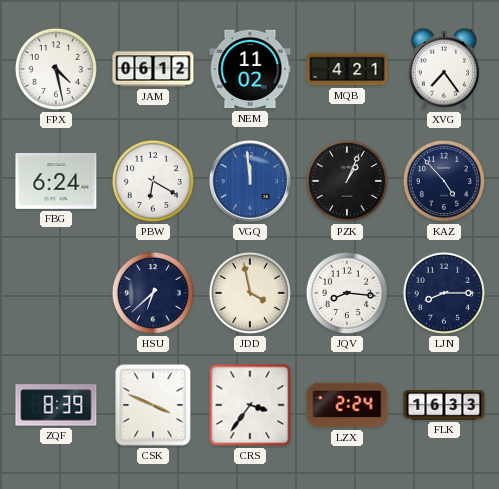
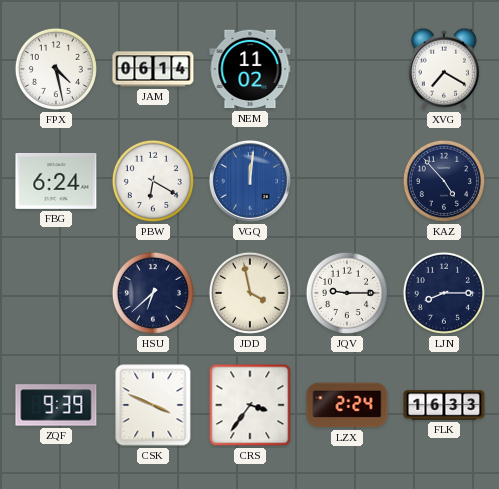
JAM: 06:12 -> 06:14
MQB: 4:21 -> none
XVG: 7:24 -> 7:20
VGQ: 11:59 -> 12:01
PZK: 1:04 -> none
JQV: 8:16 -> 9:15
ZQF: 8:39 -> 9:39
